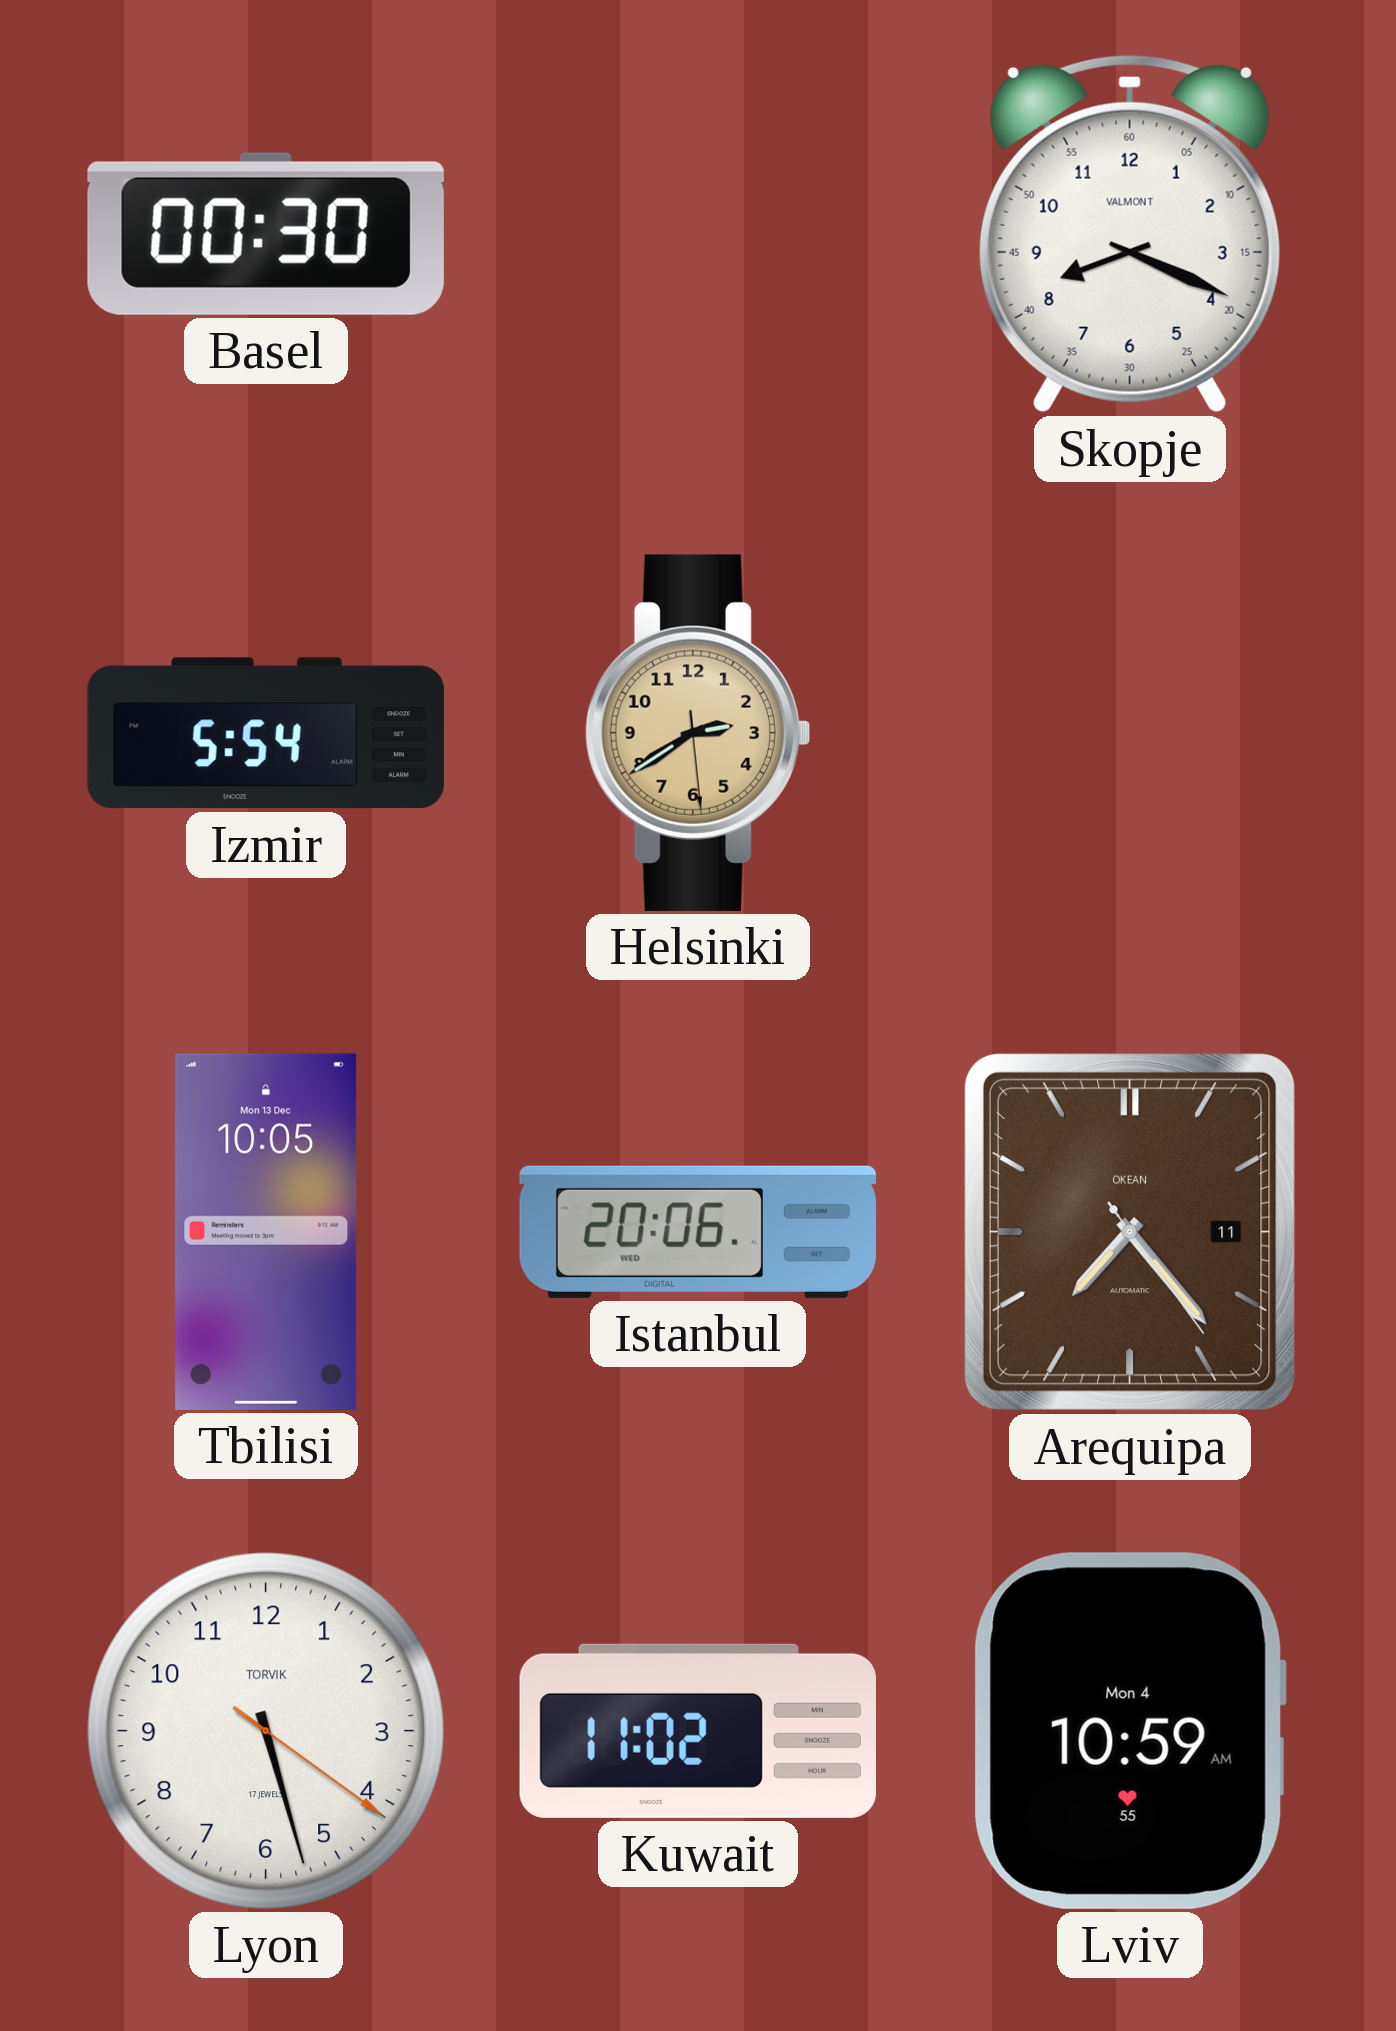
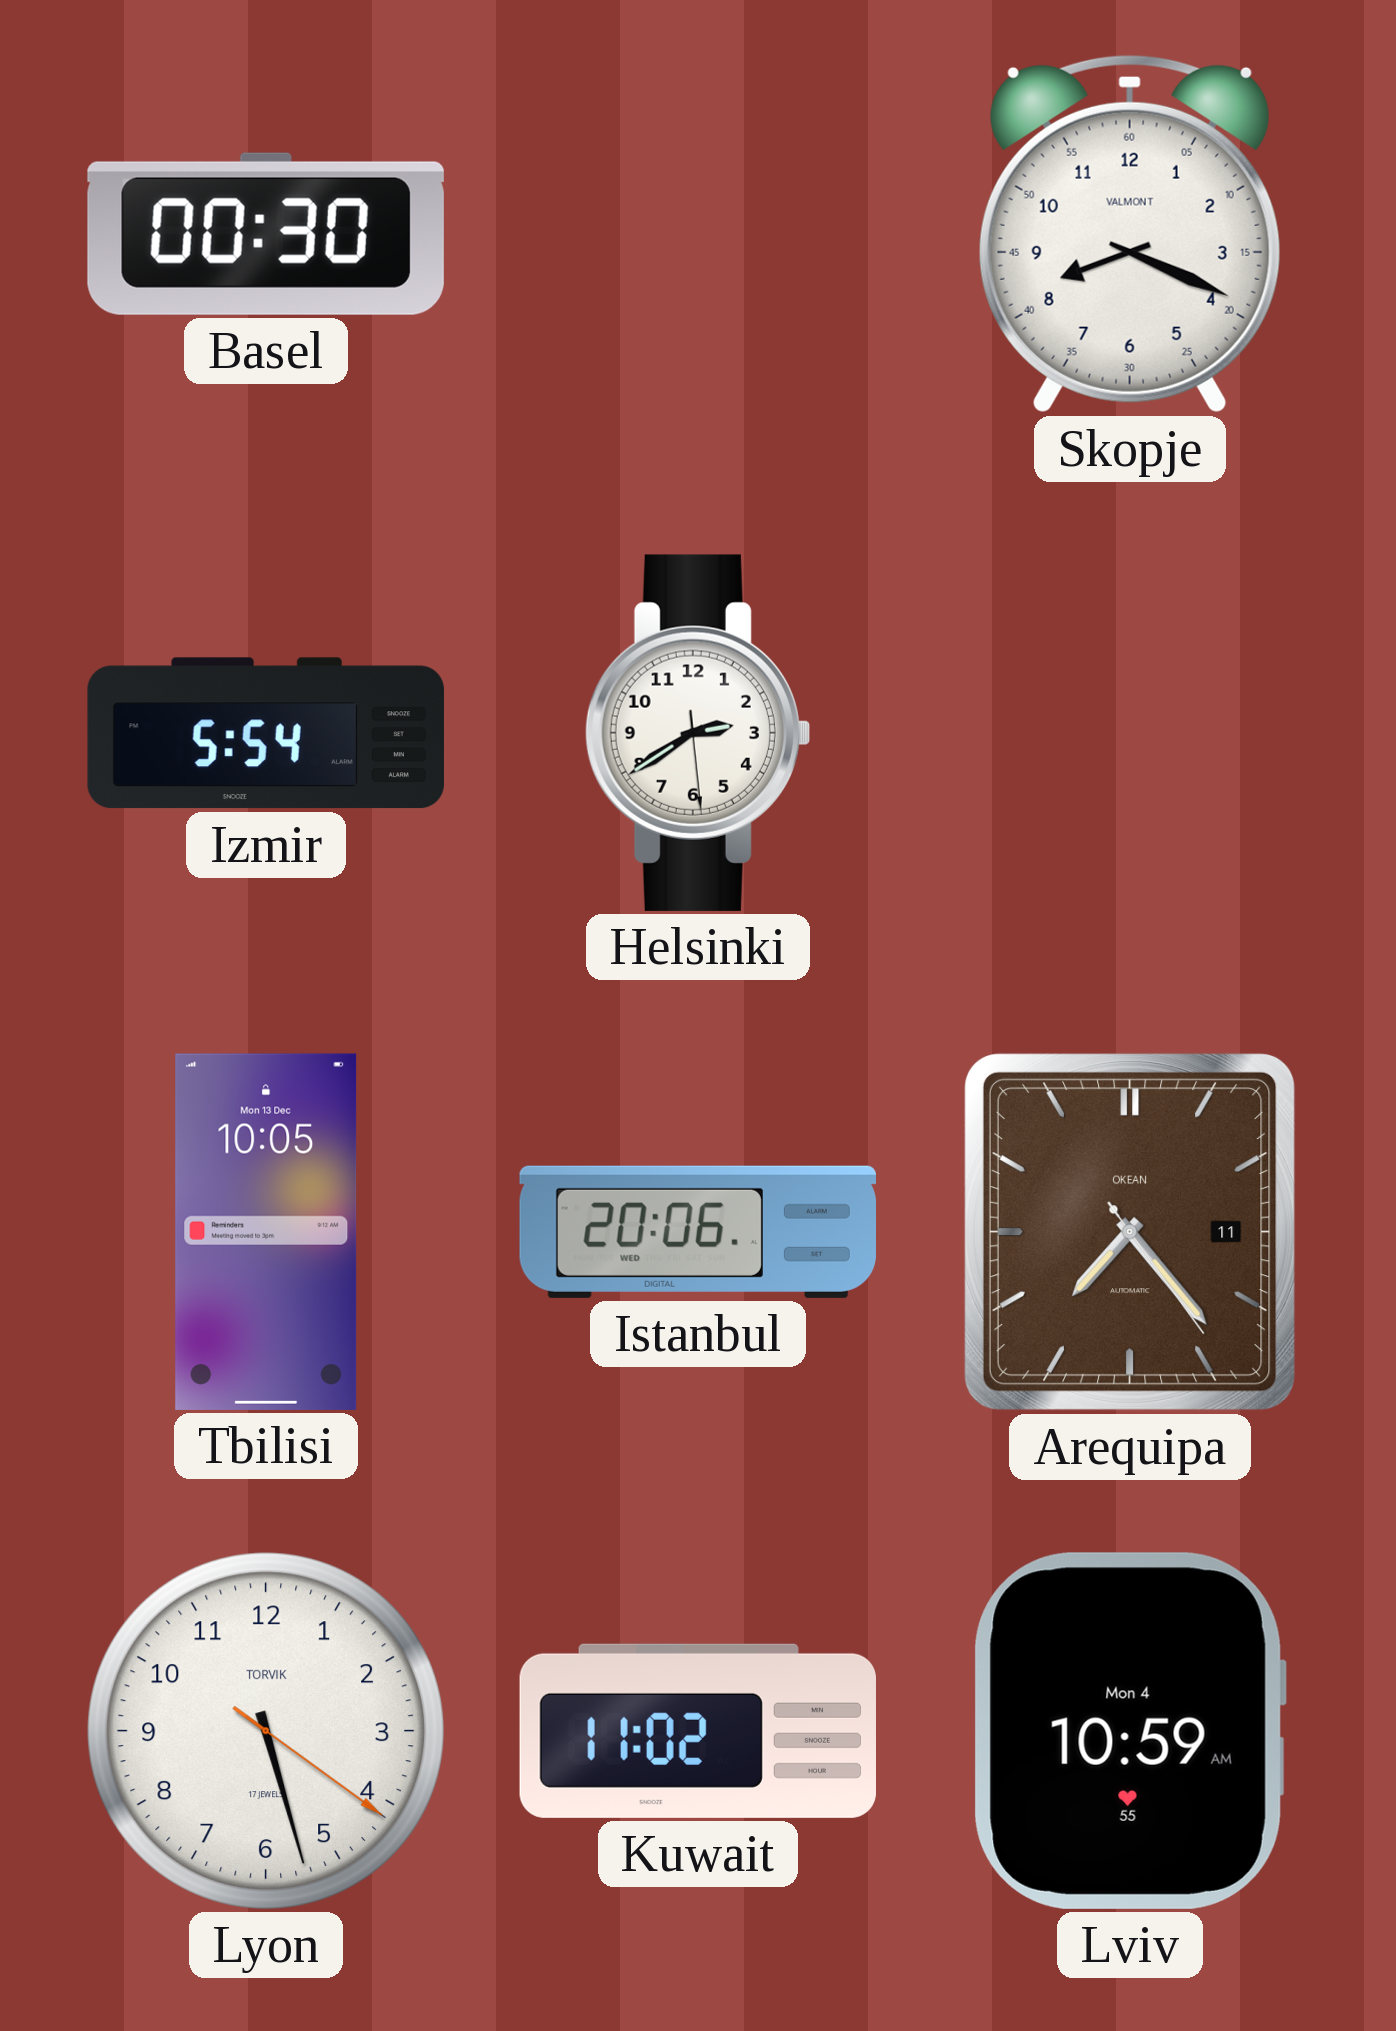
Helsinki dial: champagne -> white
